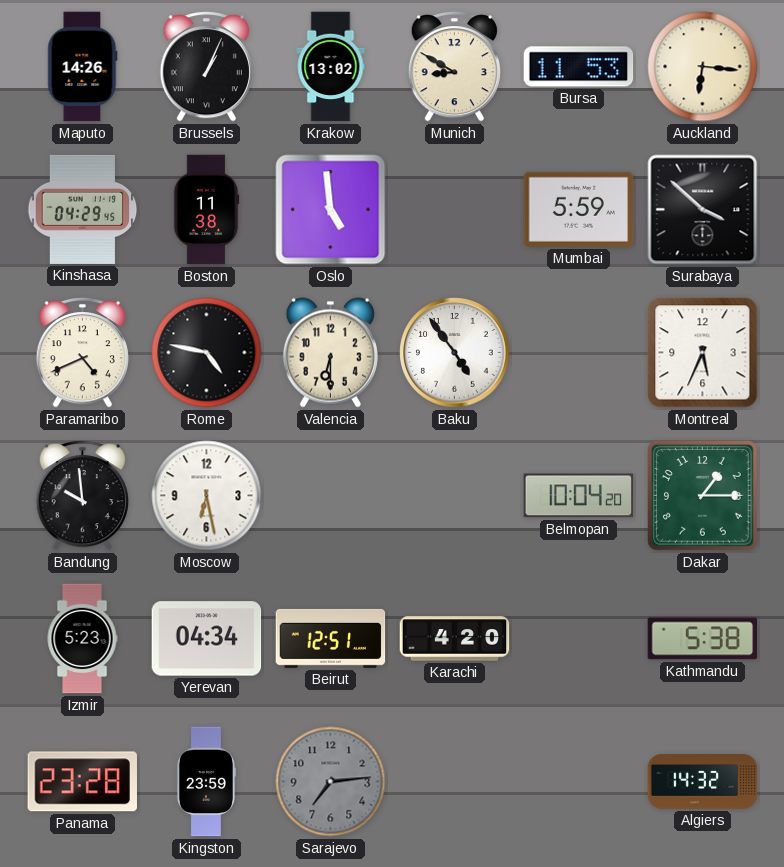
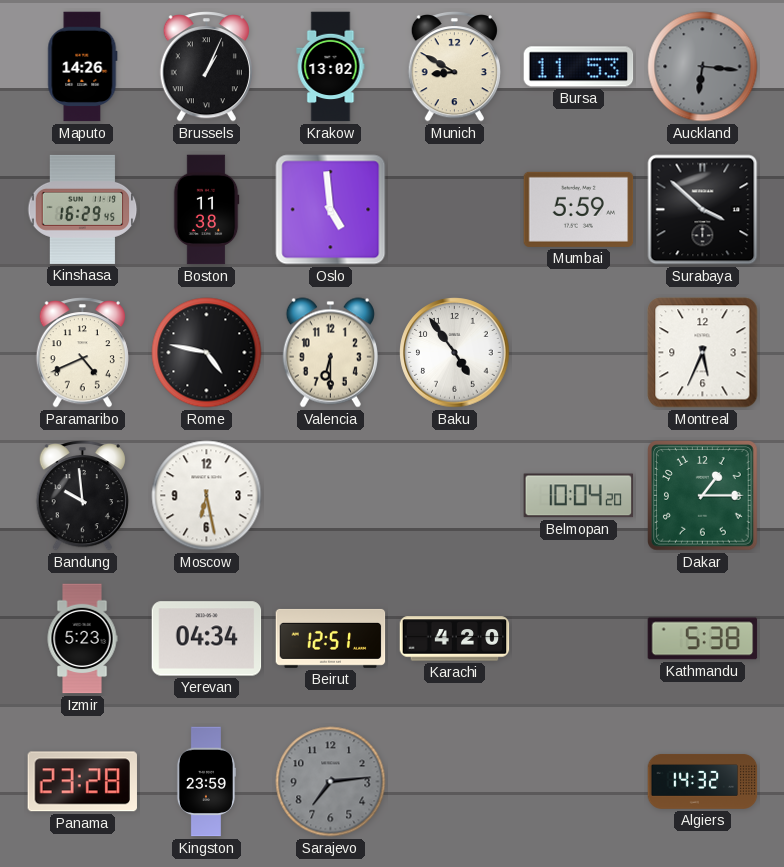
Auckland dial: cream -> grey
Kinshasa: 04:29 -> 16:29
